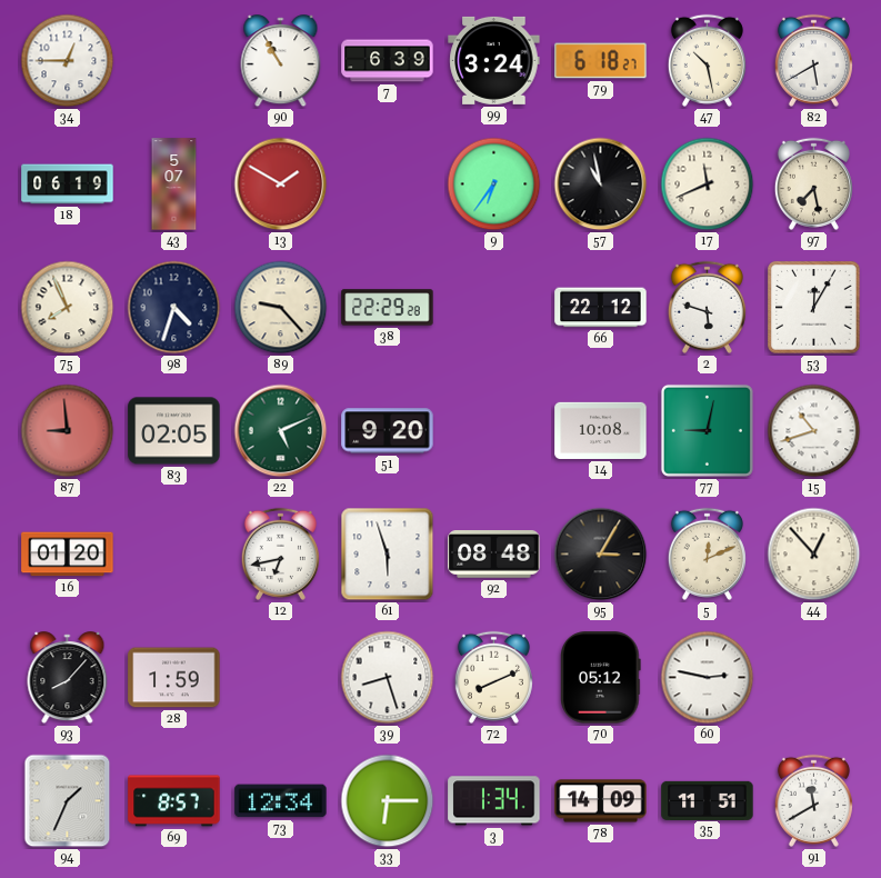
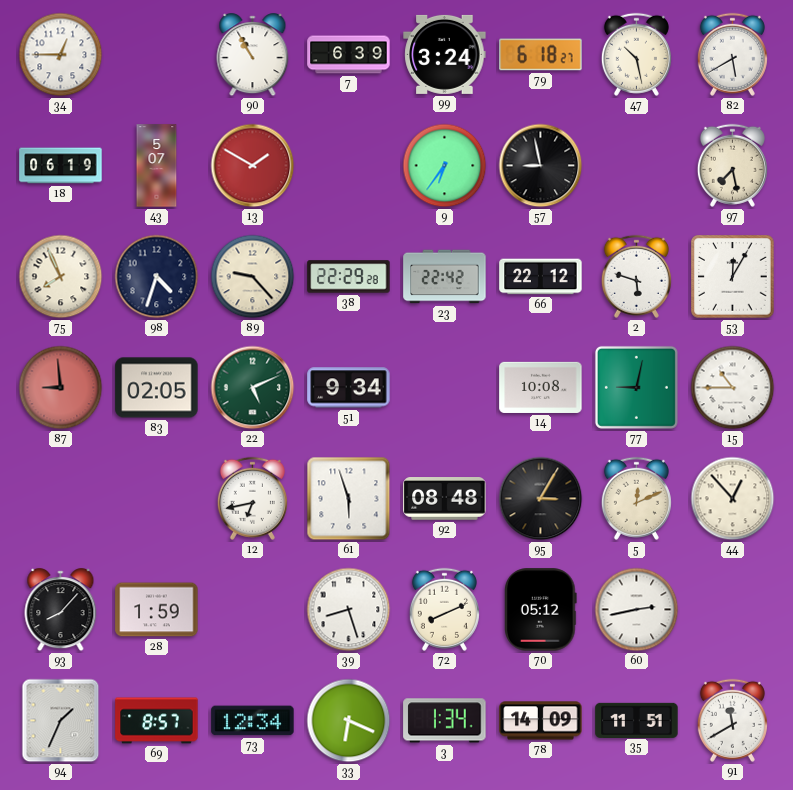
57: 10:58 -> 8:58
17: 11:41 -> none
23: none -> 22:42
51: 9:20 -> 9:34
15: 10:42 -> 10:45
16: 01:20 -> none
60: 2:47 -> 2:43
33: 6:15 -> 6:19
